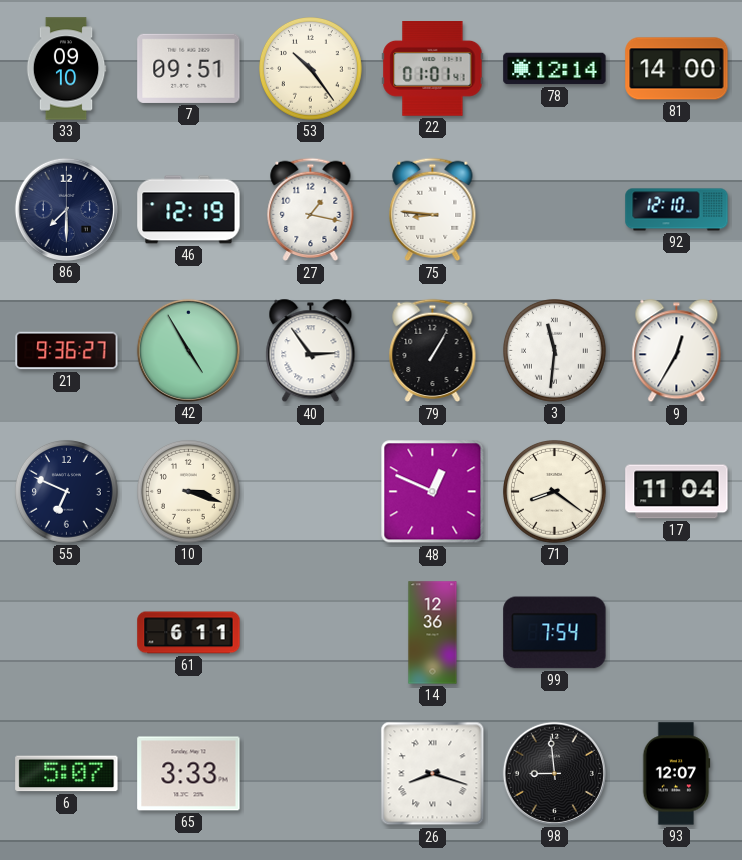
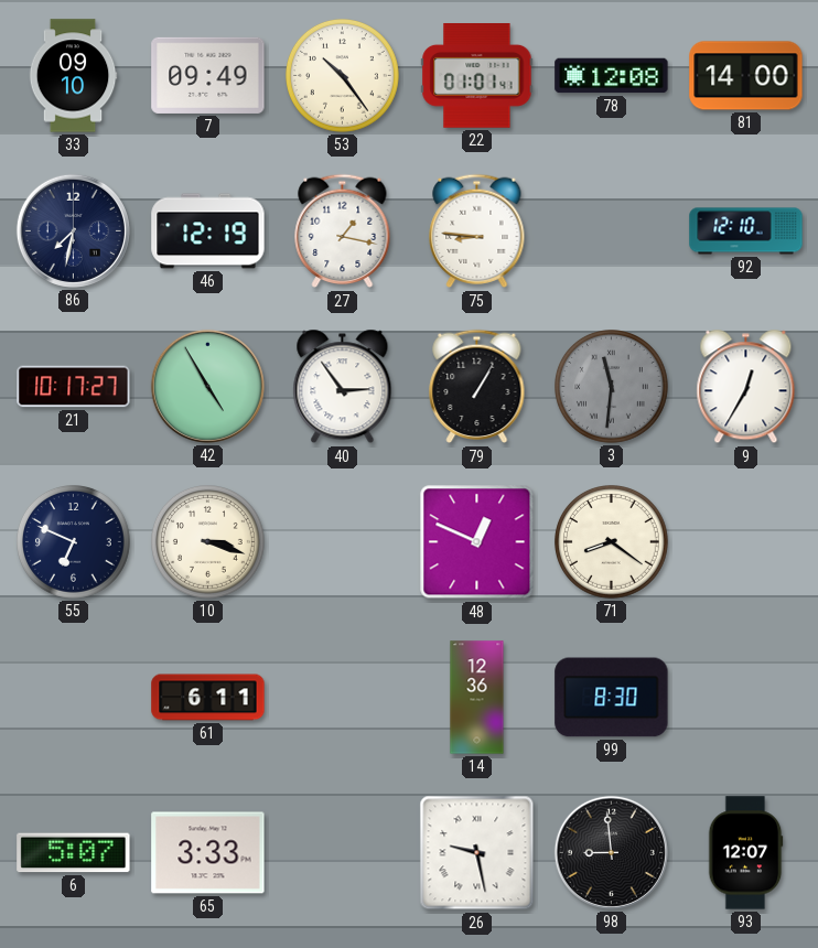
7: 09:51 -> 09:49
78: 12:14 -> 12:08
86: 7:30 -> 7:32
21: 9:36 -> 10:17
3 dial: white -> grey
17: 11:04 -> none
99: 7:54 -> 8:30
26: 8:18 -> 9:28
